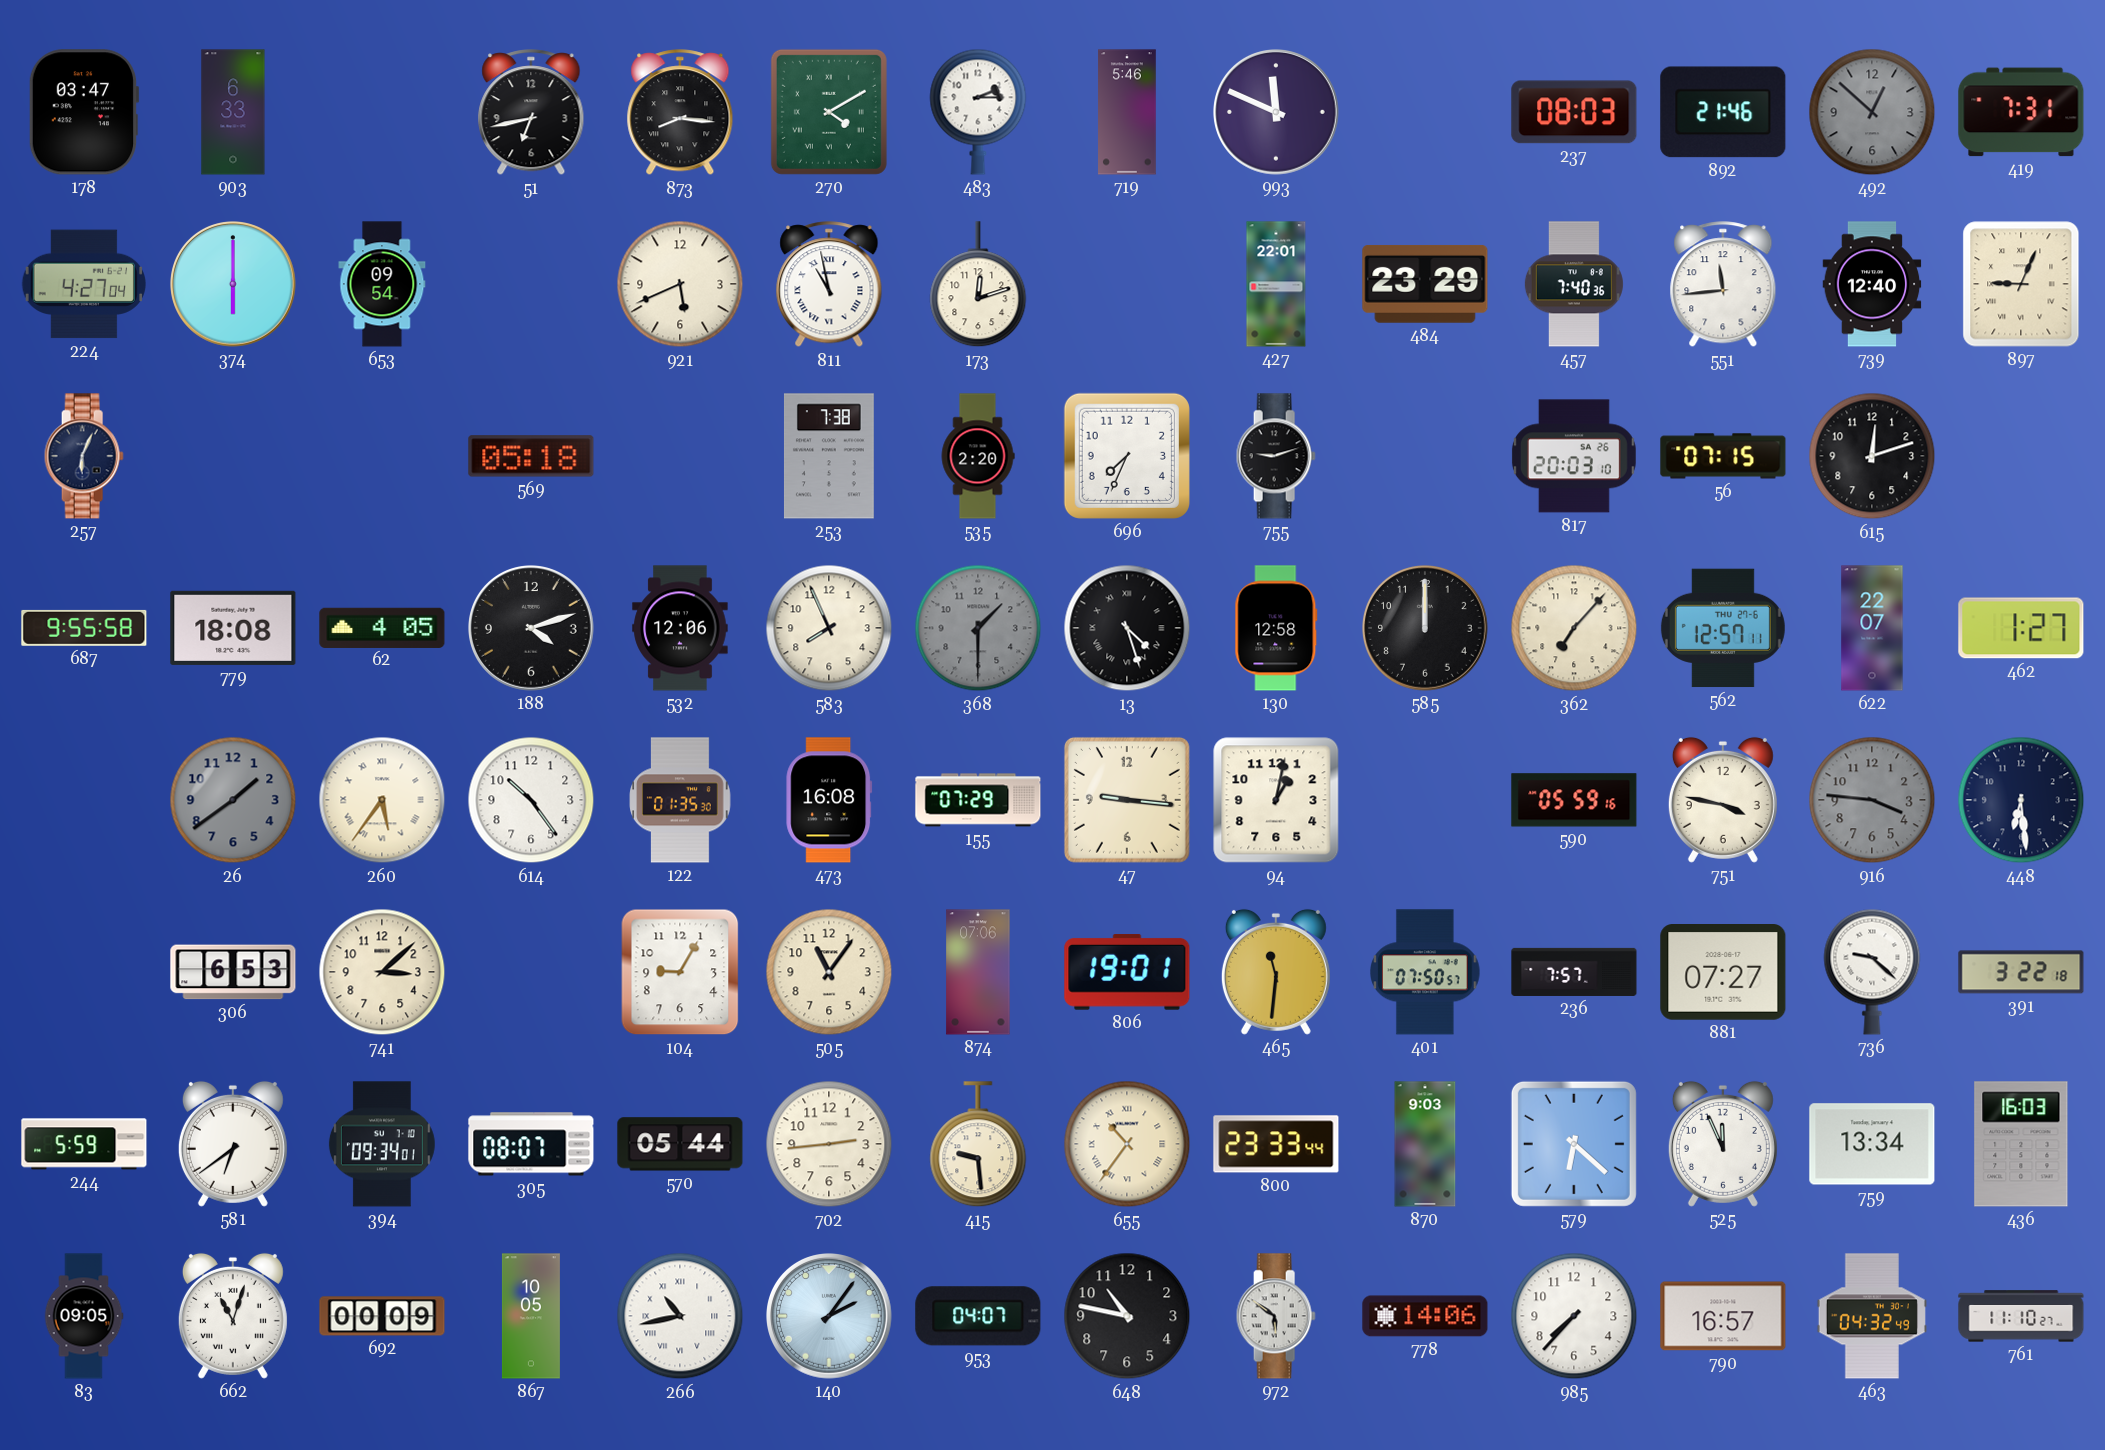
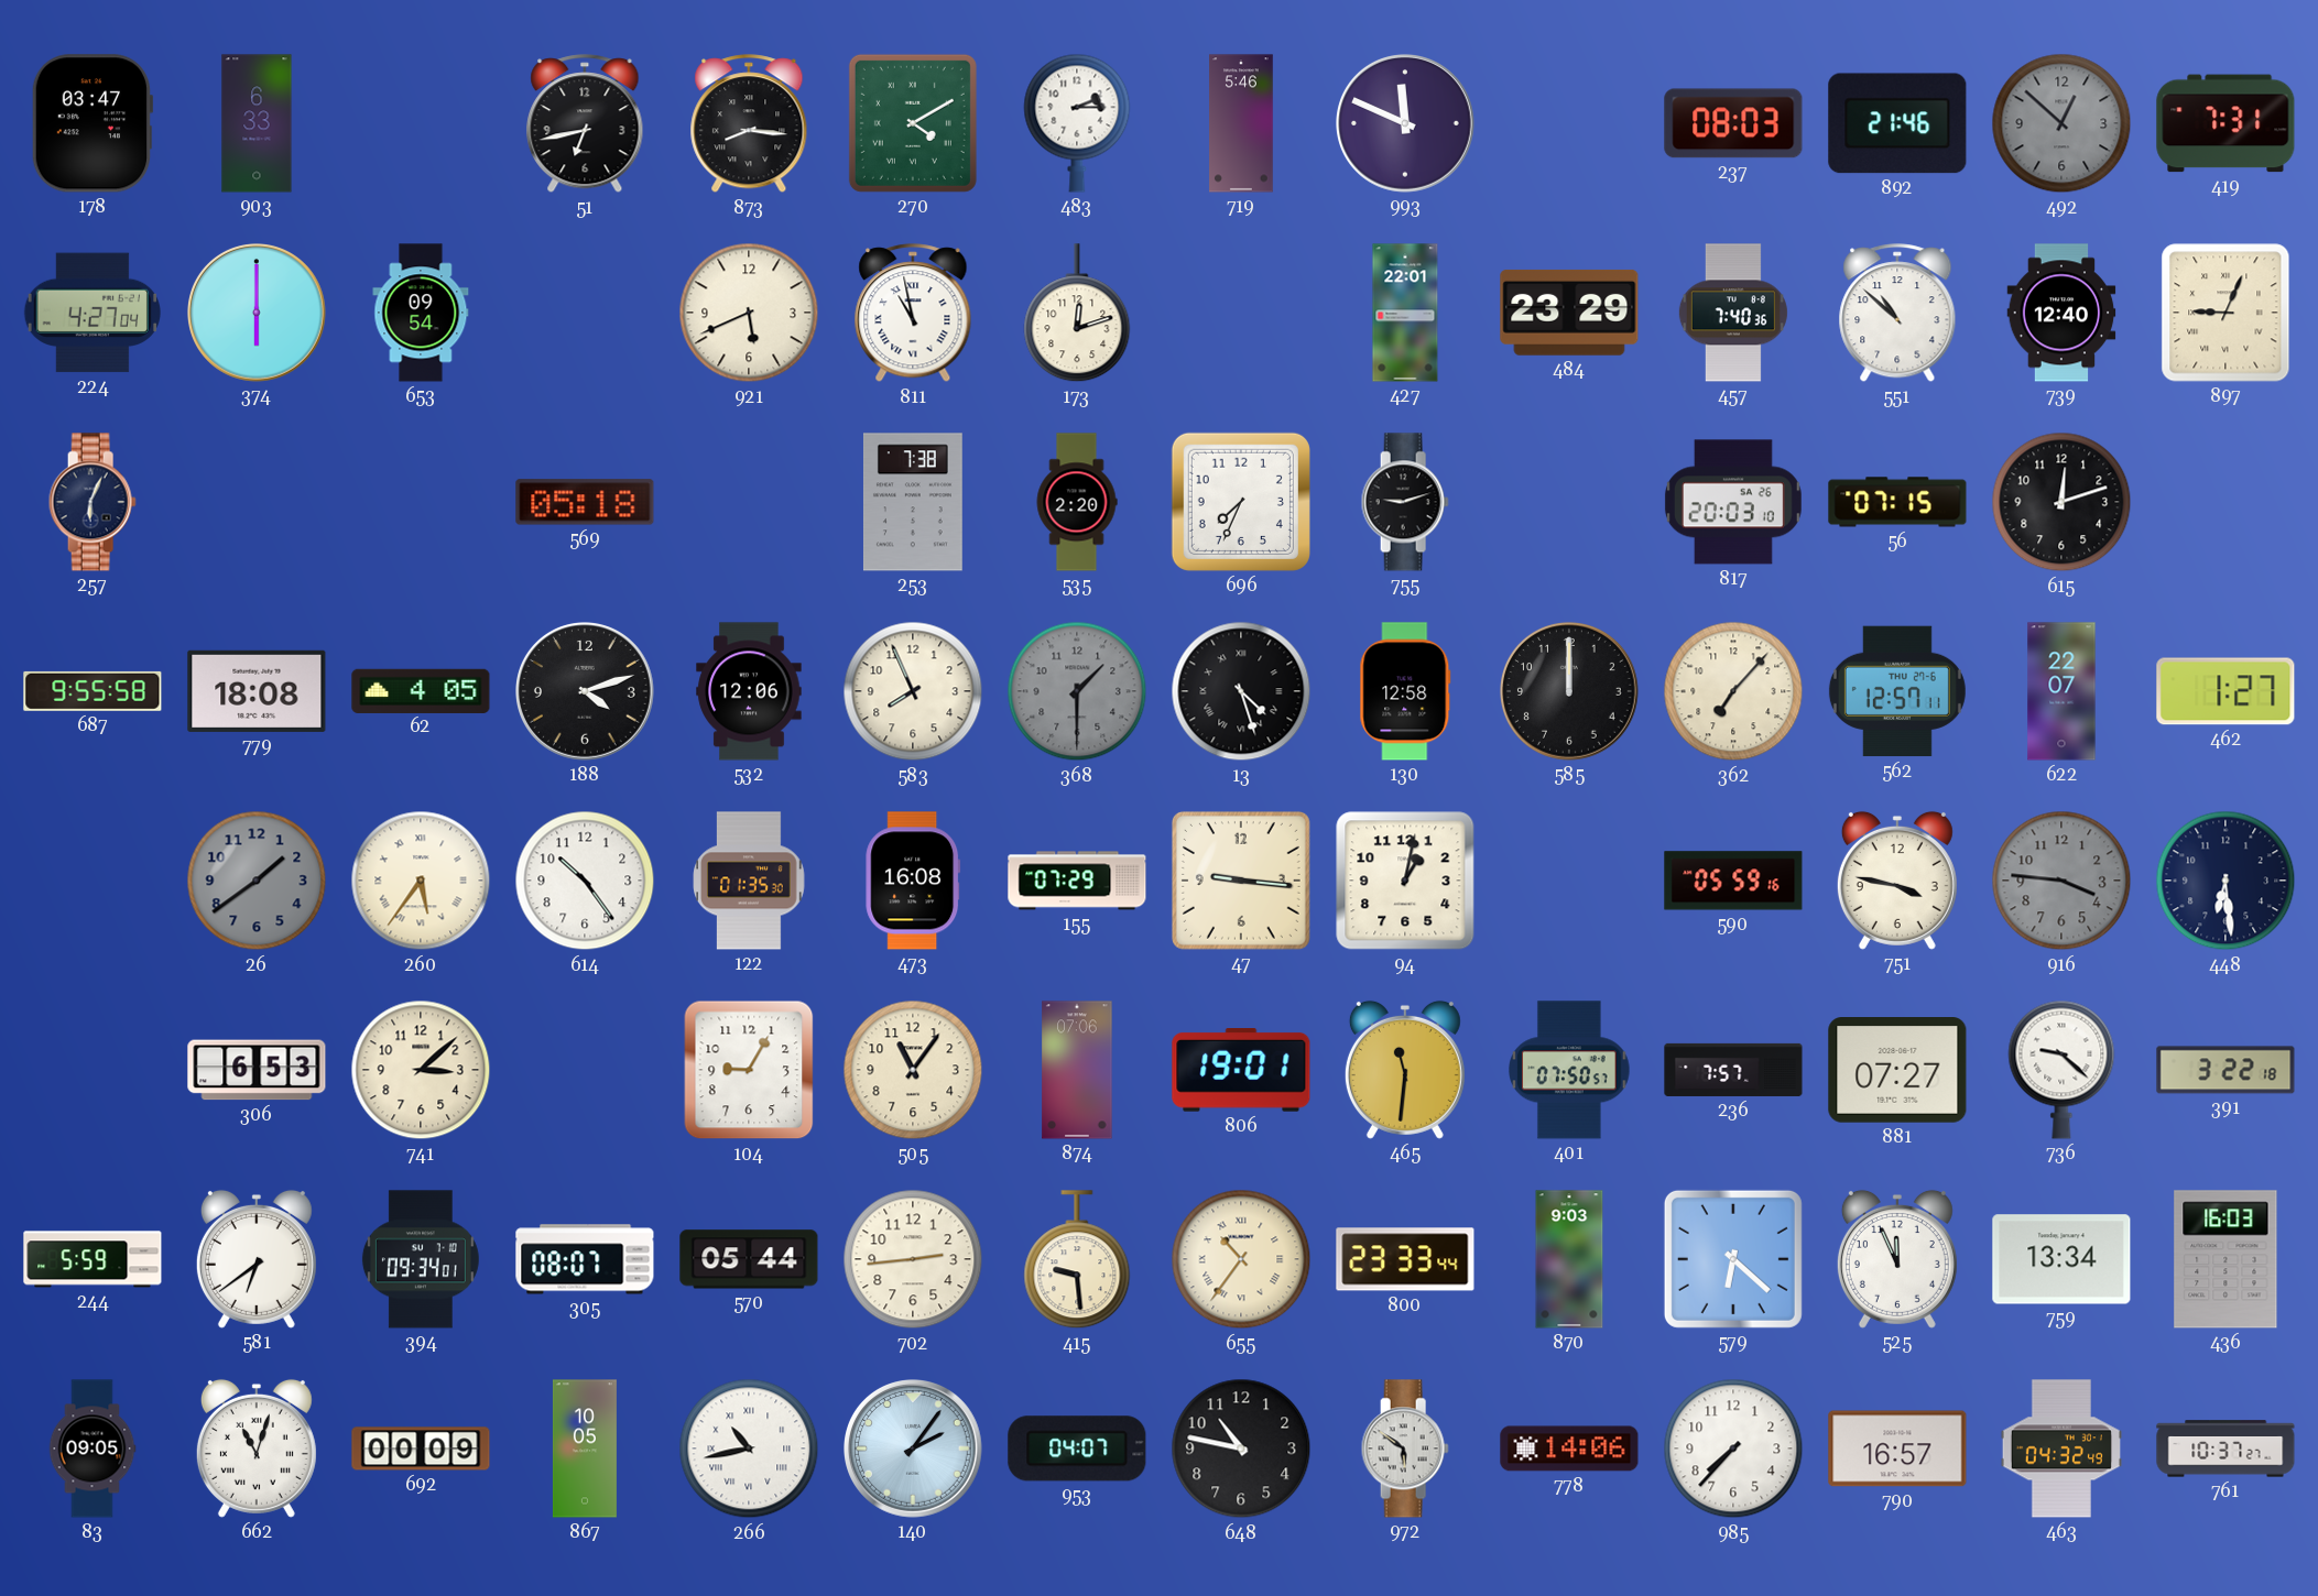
551: 11:44 -> 10:52
761: 11:10 -> 10:37
